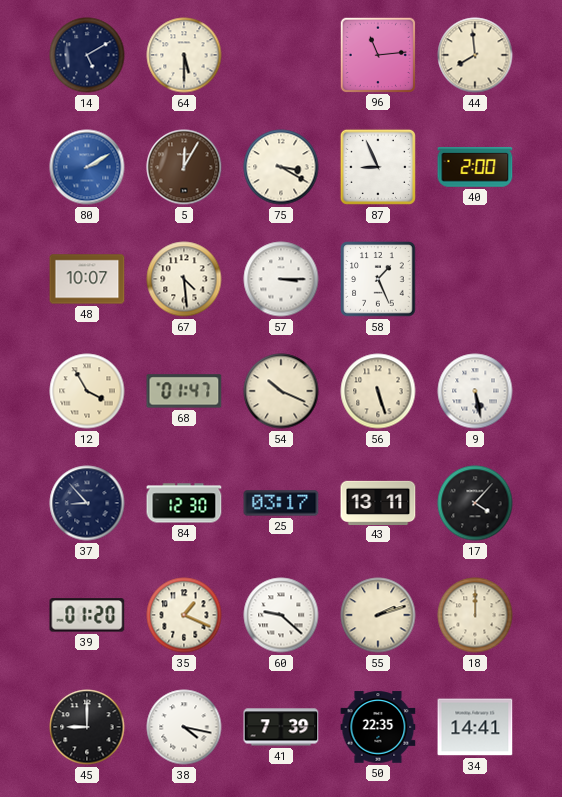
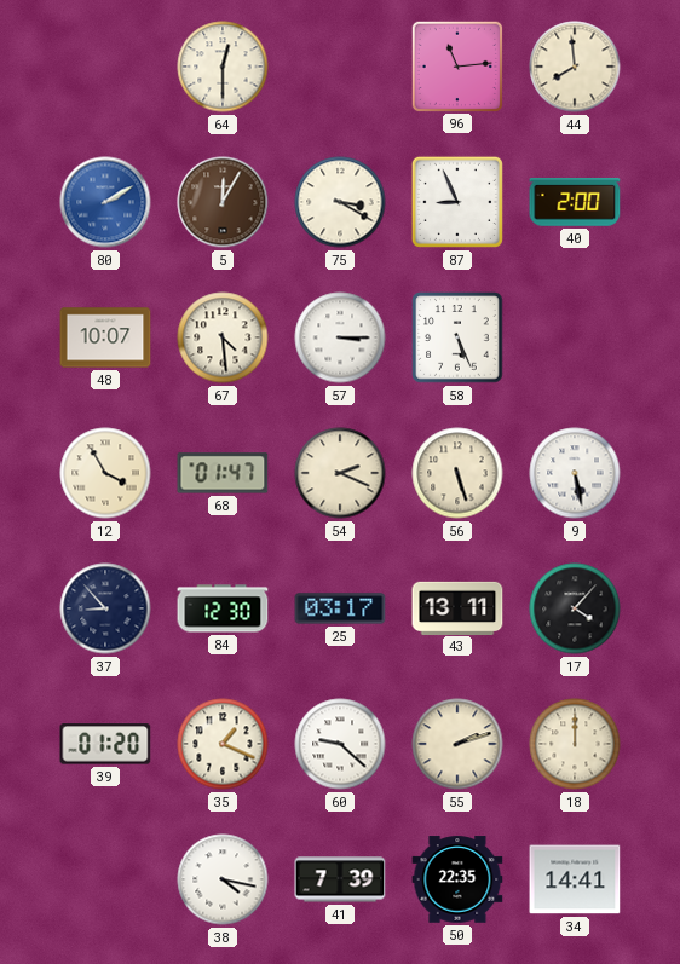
14: 5:10 -> none
64: 5:30 -> 12:30
58: 1:26 -> 5:26
54: 10:19 -> 2:19
45: 9:00 -> none
